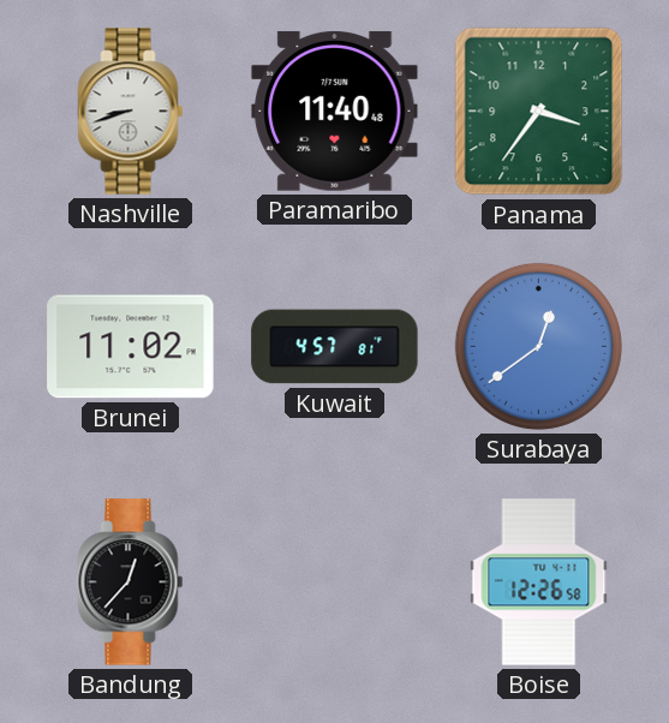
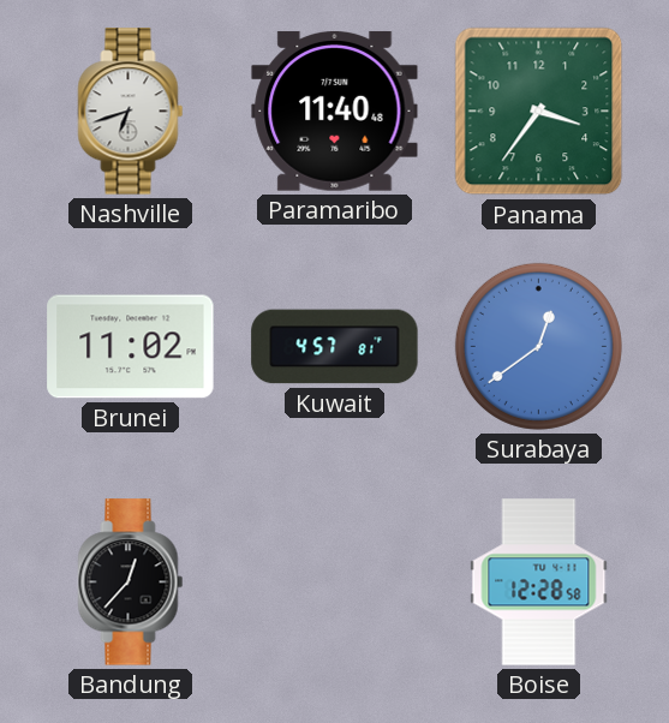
Nashville: 8:42 -> 6:42
Boise: 12:26 -> 12:28
